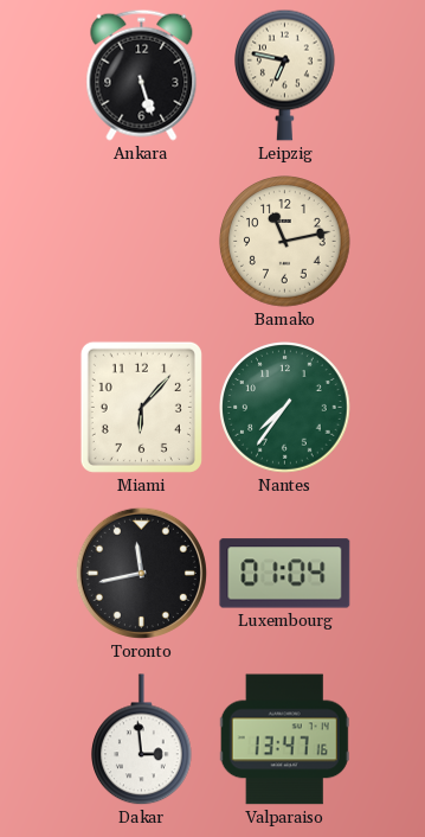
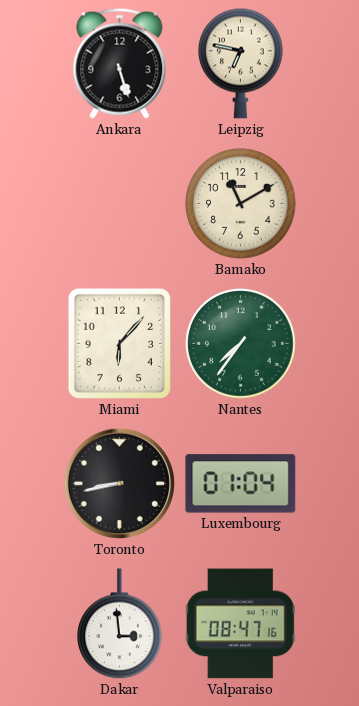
Bamako: 11:13 -> 11:10
Toronto: 11:43 -> 8:43
Valparaiso: 13:47 -> 08:47
